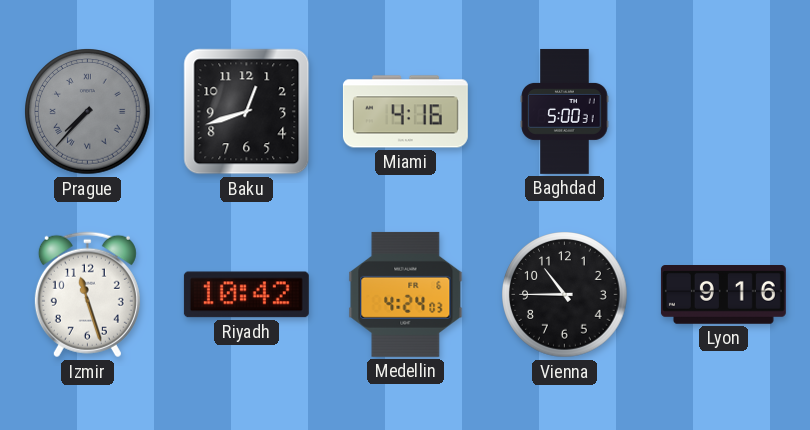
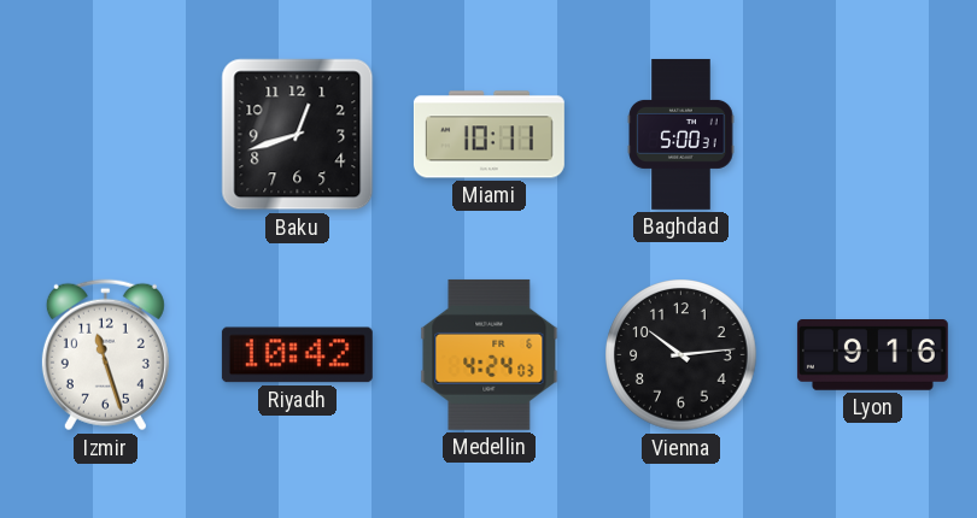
Prague: 7:37 -> none
Miami: 4:16 -> 10:11
Vienna: 10:45 -> 10:14
